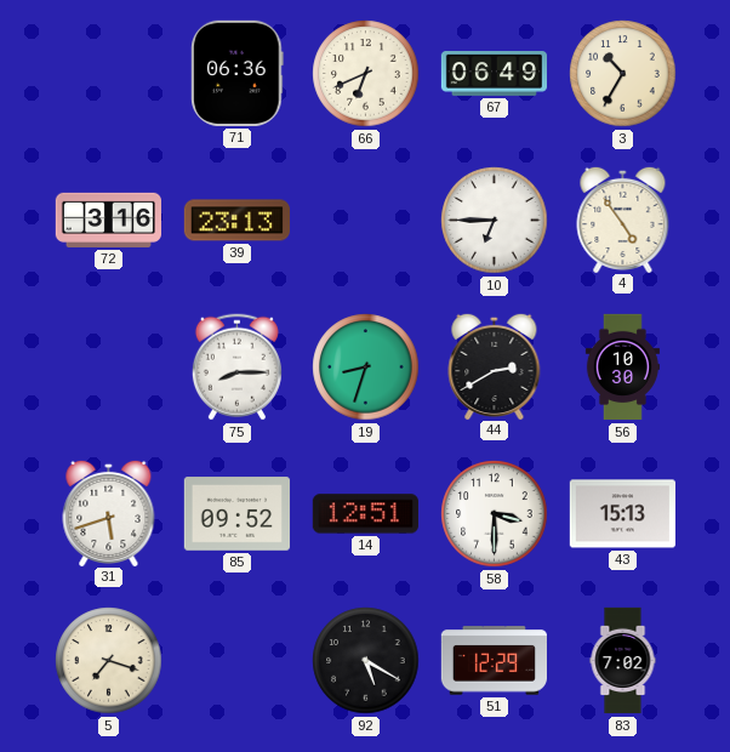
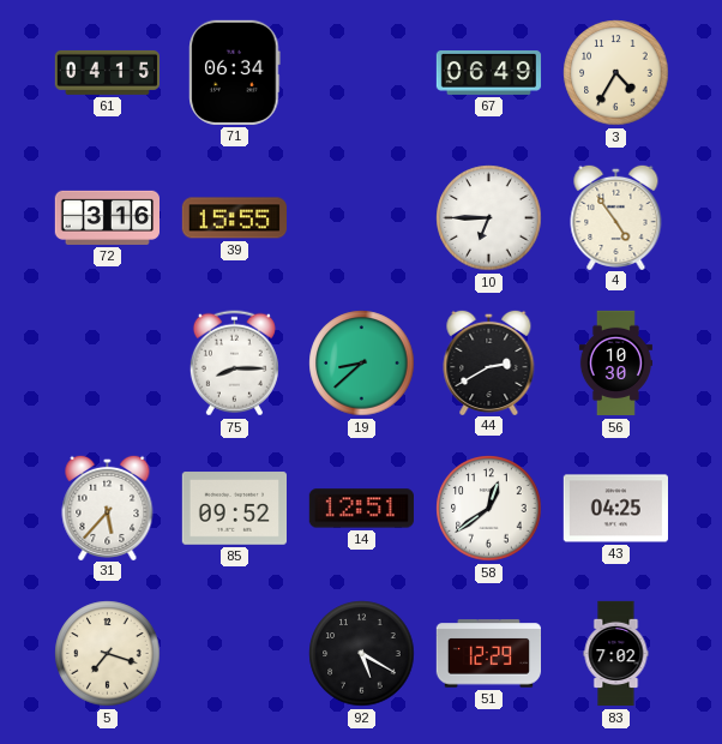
61: none -> 04:15
71: 06:36 -> 06:34
66: 6:41 -> none
3: 10:35 -> 4:35
39: 23:13 -> 15:55
19: 8:33 -> 8:38
31: 5:42 -> 5:37
58: 3:30 -> 12:39
43: 15:13 -> 04:25
